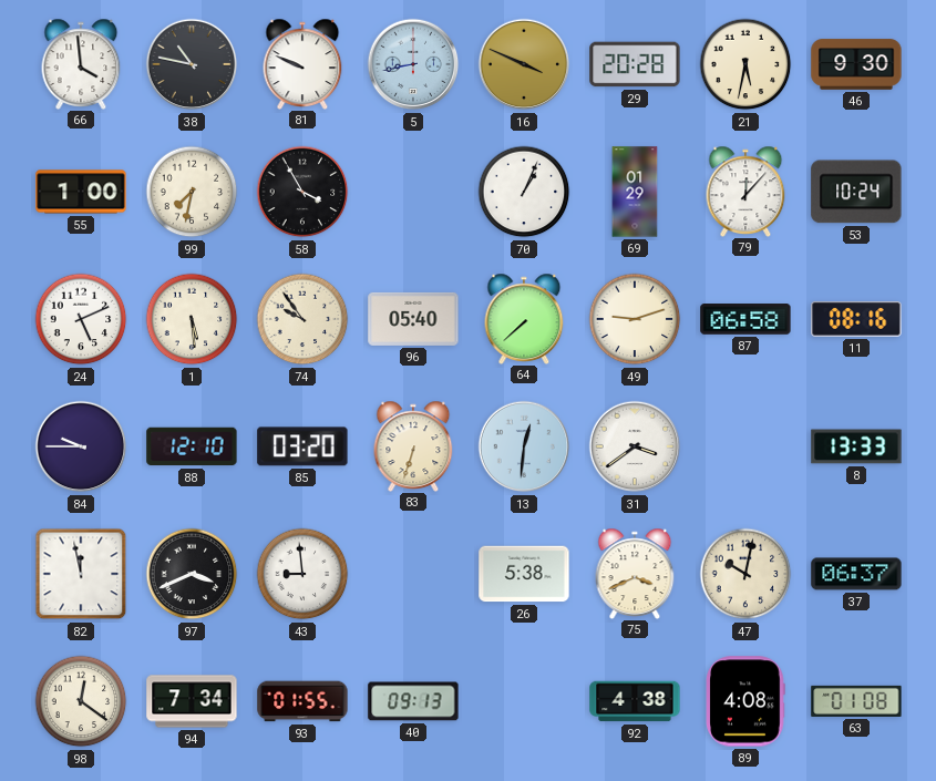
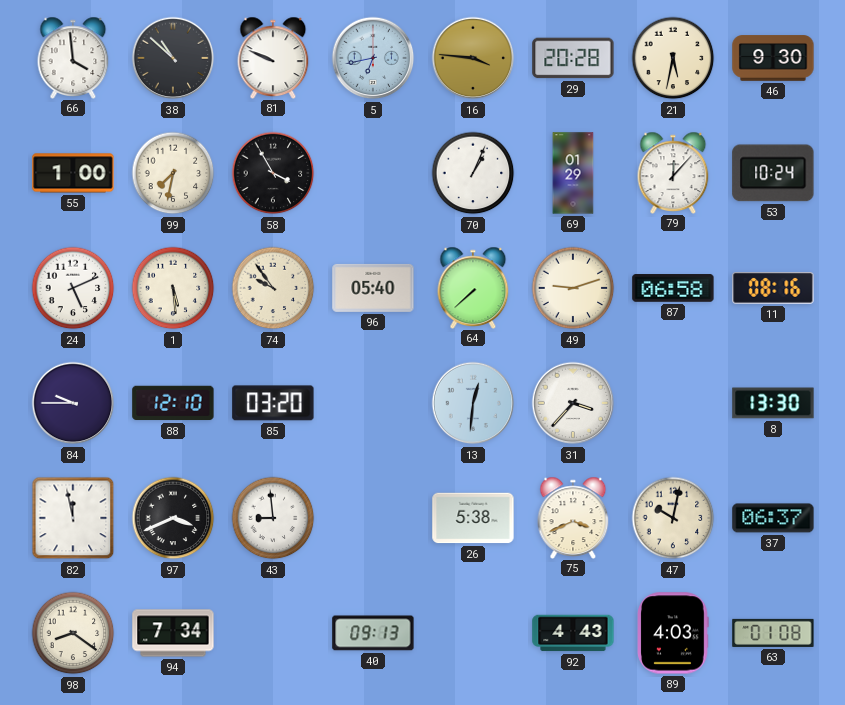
38: 10:47 -> 10:52
5: 8:43 -> 6:43
16: 3:49 -> 3:46
83: 6:33 -> none
31: 3:39 -> 3:37
8: 13:33 -> 13:30
98: 12:21 -> 8:21
93: 01:55 -> none
92: 4:38 -> 4:43
89: 4:08 -> 4:03
